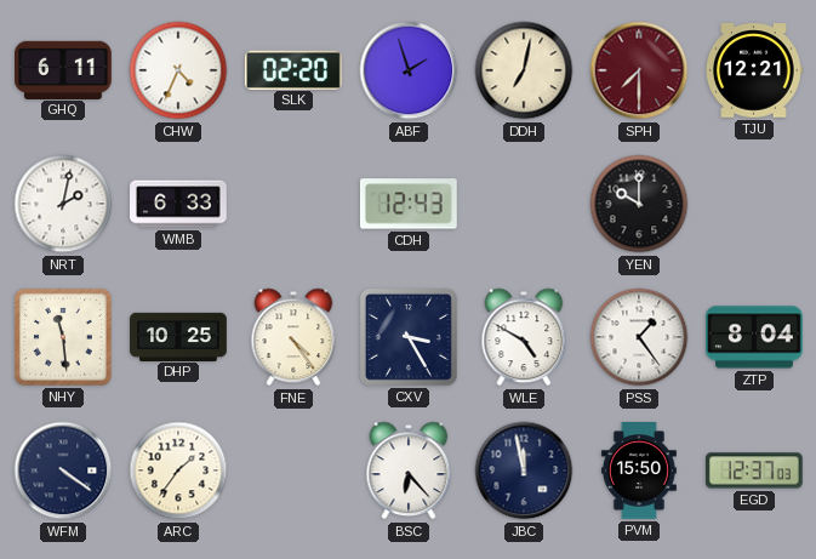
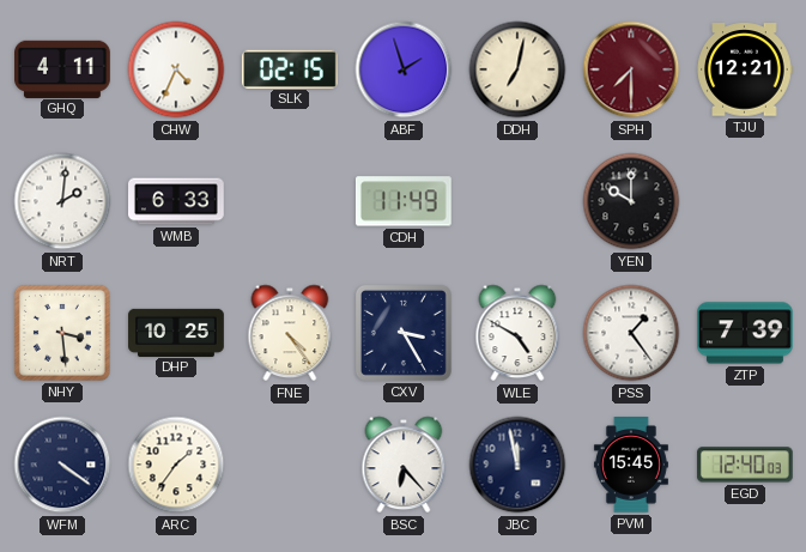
GHQ: 6:11 -> 4:11
SLK: 02:20 -> 02:15
NRT: 2:02 -> 2:01
CDH: 12:43 -> 11:49
NHY: 11:29 -> 3:29
ZTP: 8:04 -> 7:39
PVM: 15:50 -> 15:45
EGD: 12:37 -> 12:40
